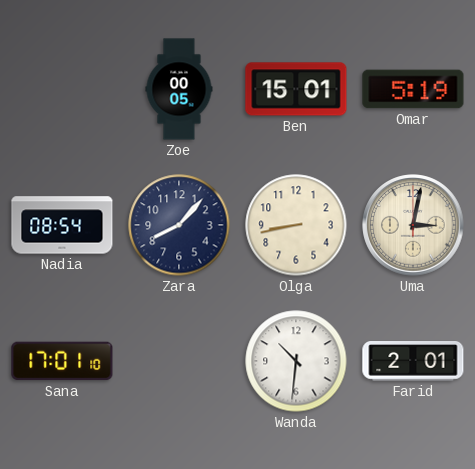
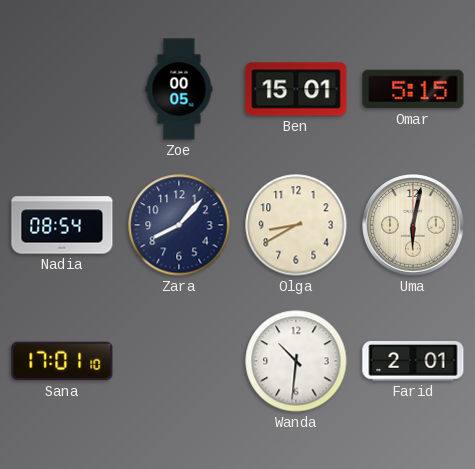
Omar: 5:19 -> 5:15
Olga: 8:43 -> 8:40
Uma: 3:02 -> 6:02
